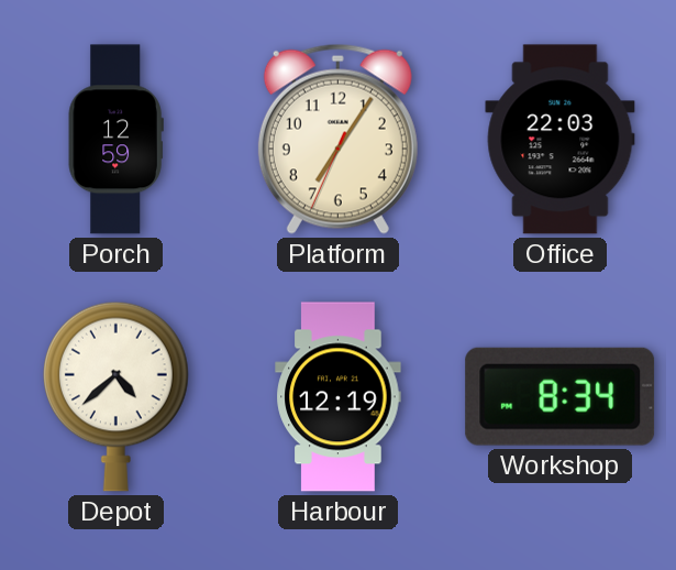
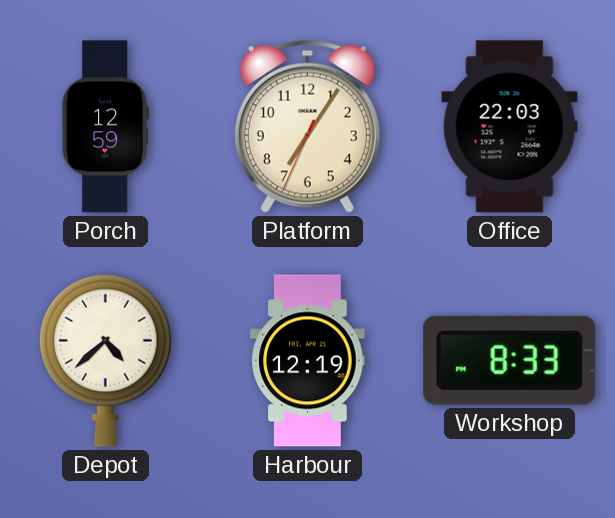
Workshop: 8:34 -> 8:33
